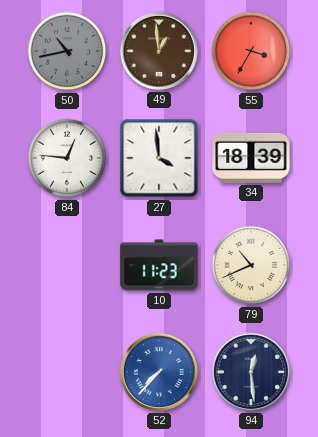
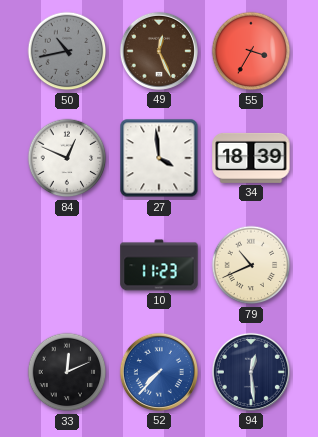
49: 12:59 -> 12:26
84: 12:46 -> 12:49
33: none -> 12:11
